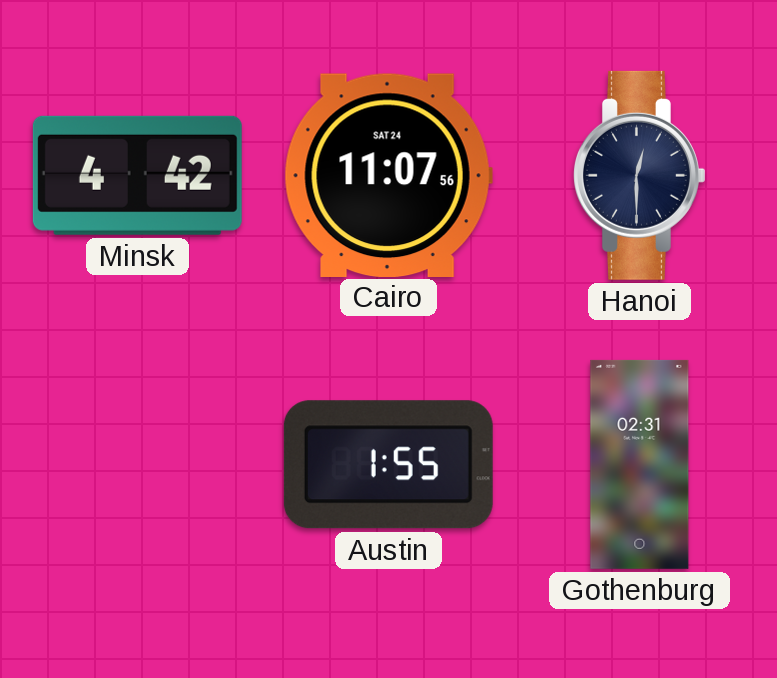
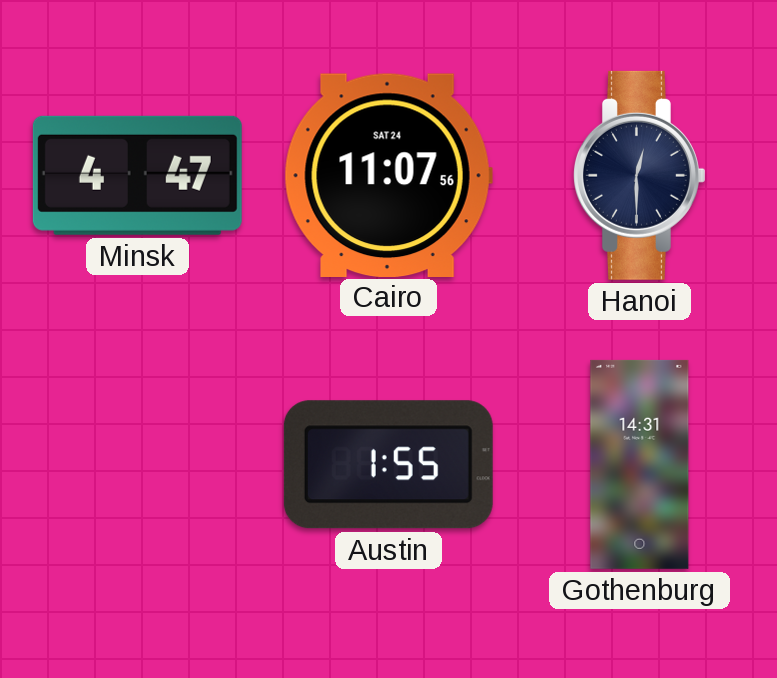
Minsk: 4:42 -> 4:47
Gothenburg: 02:31 -> 14:31
